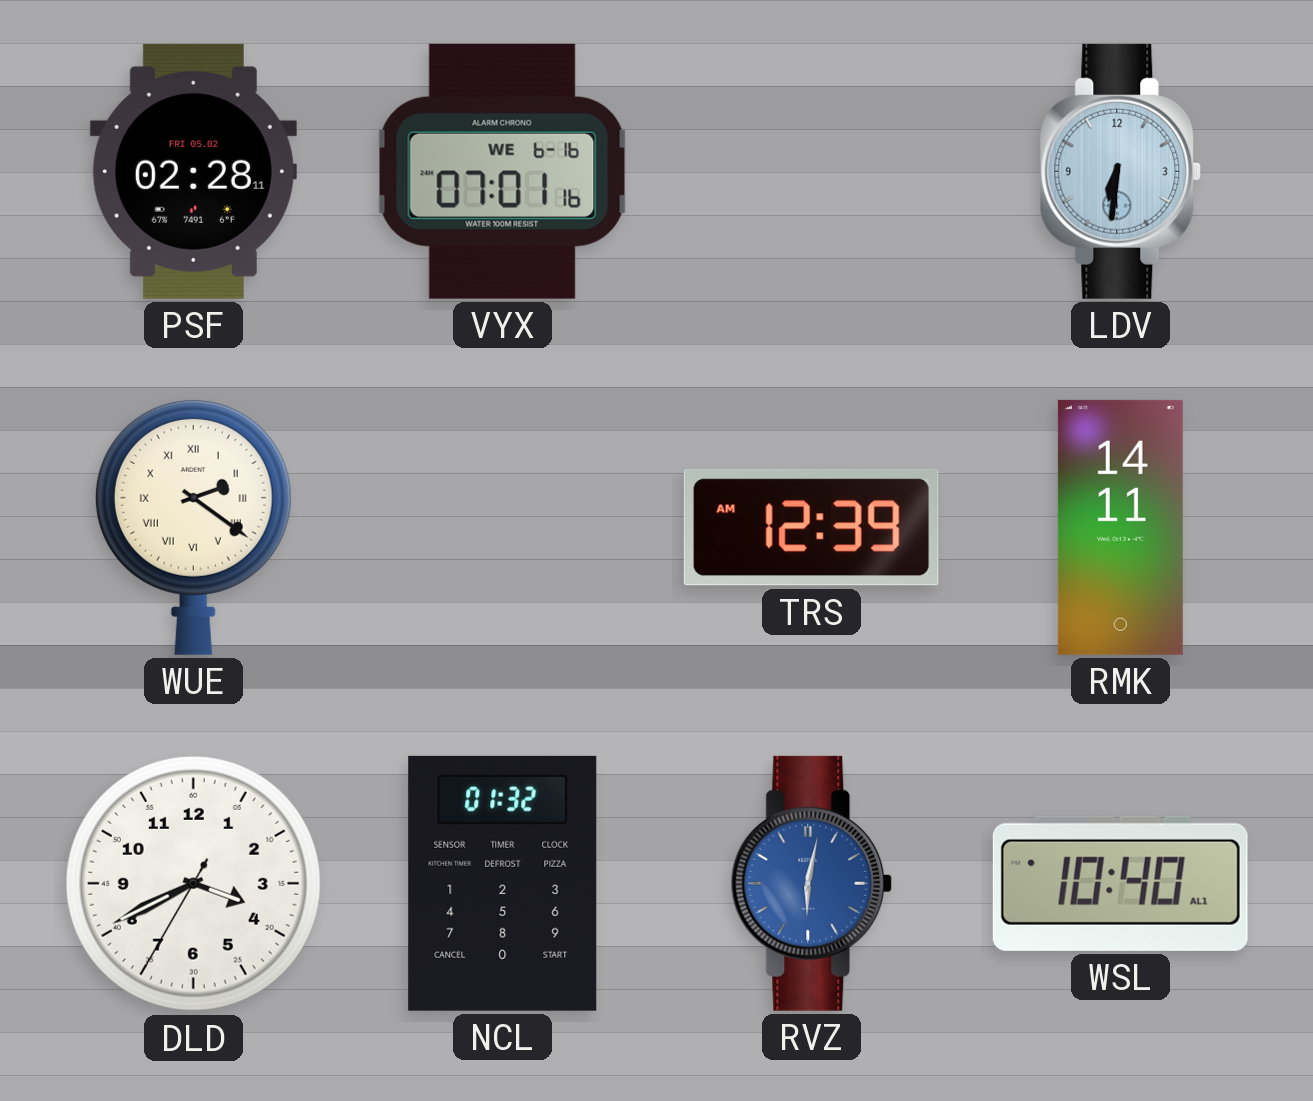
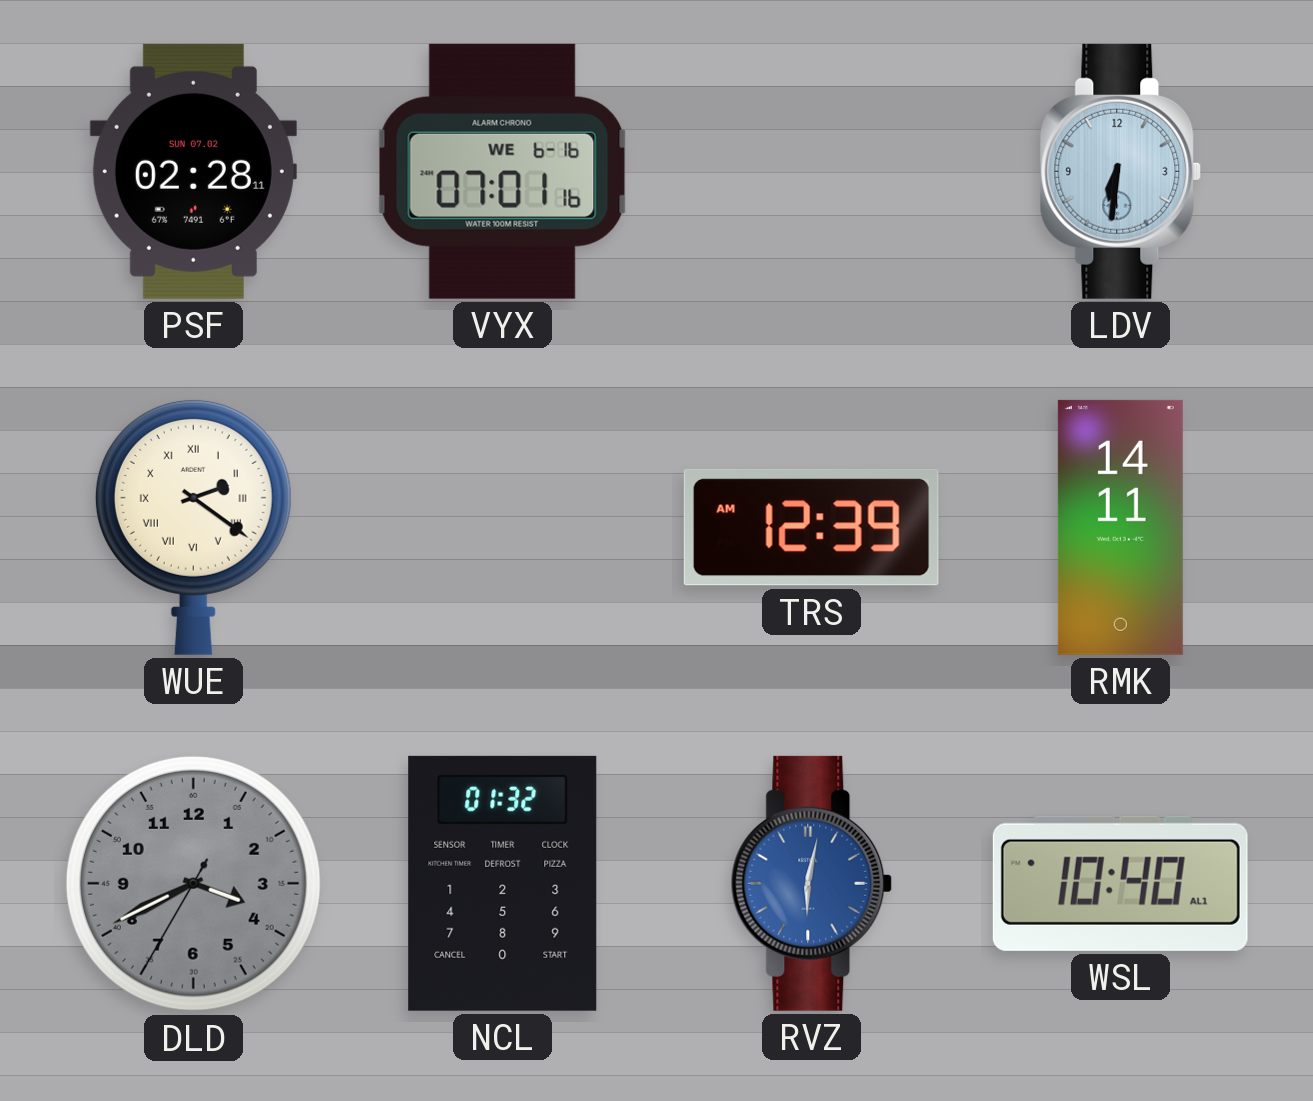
PSF date: FRI 05.02 -> SUN 07.02
DLD dial: white -> grey
